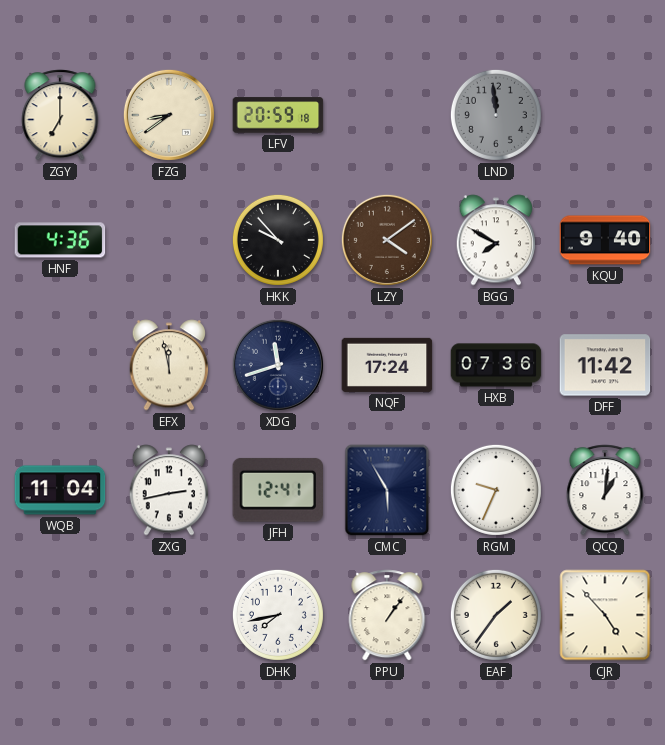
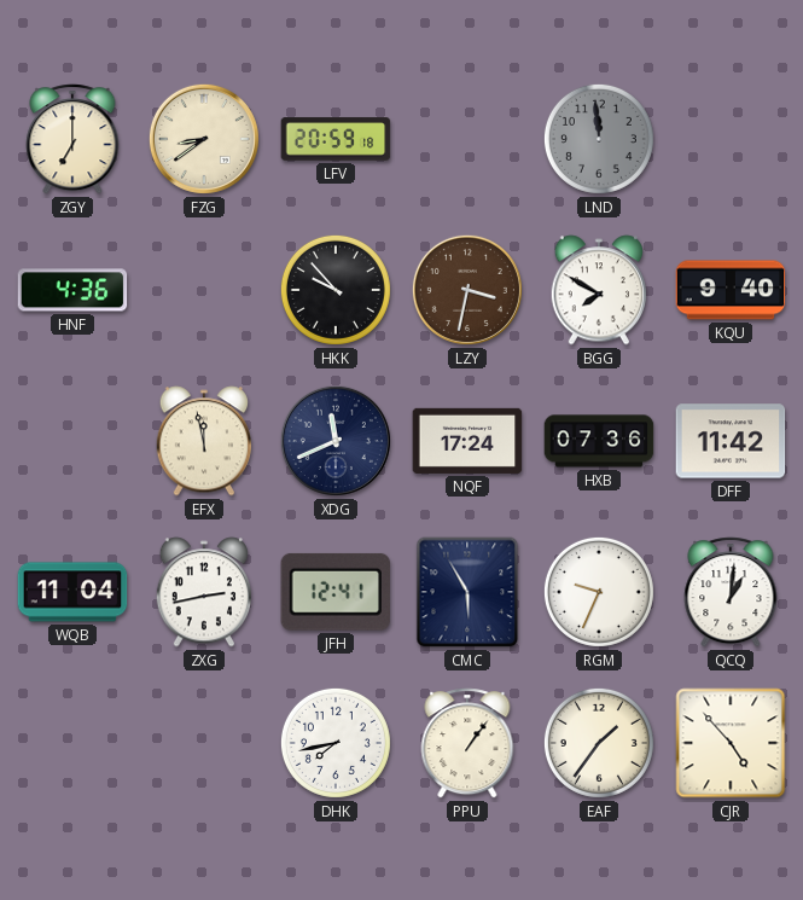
LZY: 4:09 -> 3:32
XDG: 11:42 -> 11:41
